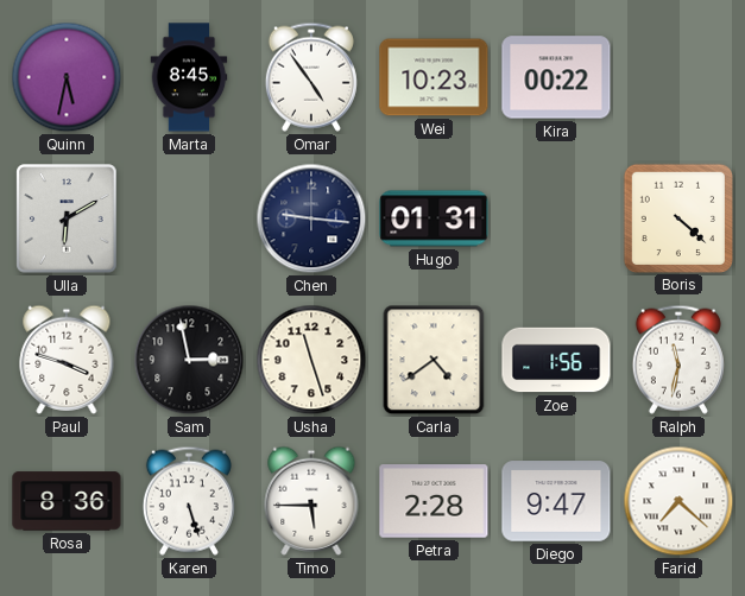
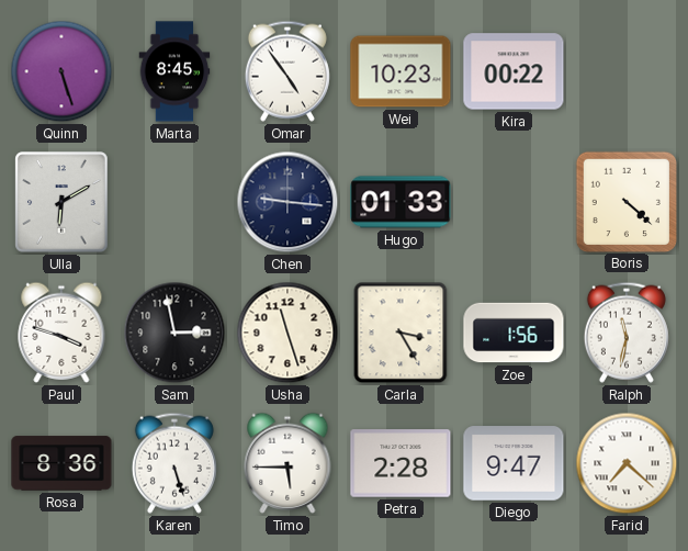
Quinn: 5:32 -> 5:27
Hugo: 01:31 -> 01:33
Carla: 4:39 -> 3:25
